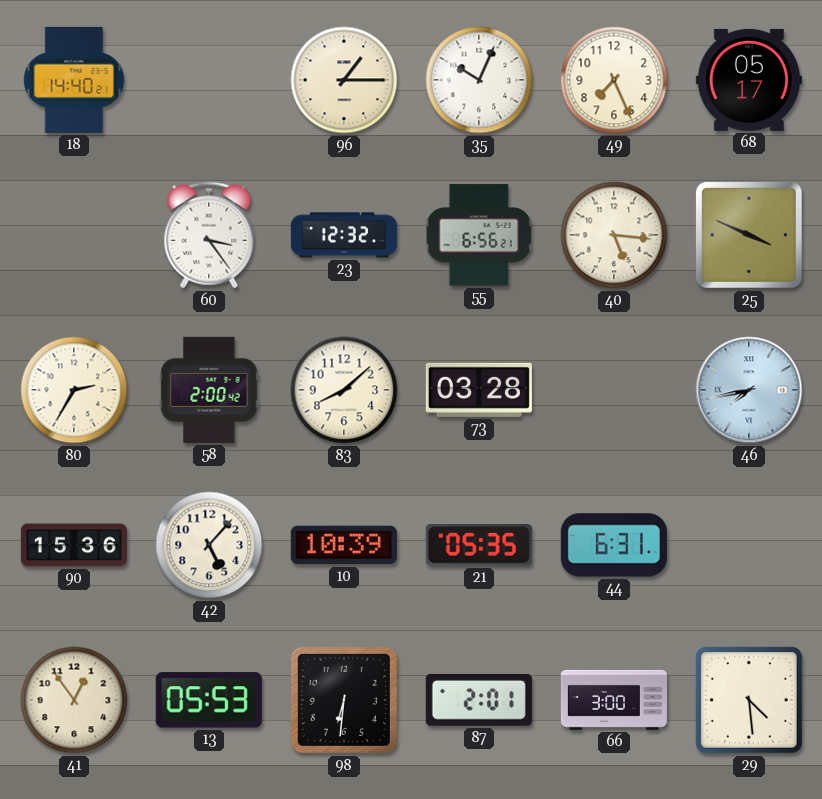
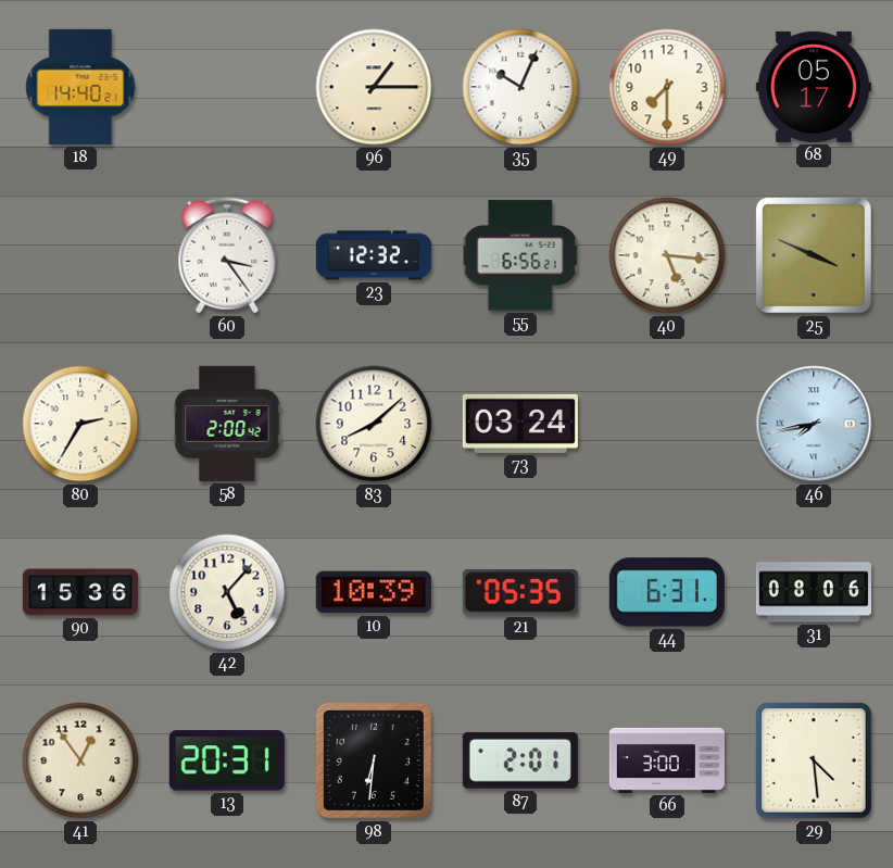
49: 7:26 -> 7:30
73: 03:28 -> 03:24
31: none -> 08:06
13: 05:53 -> 20:31
